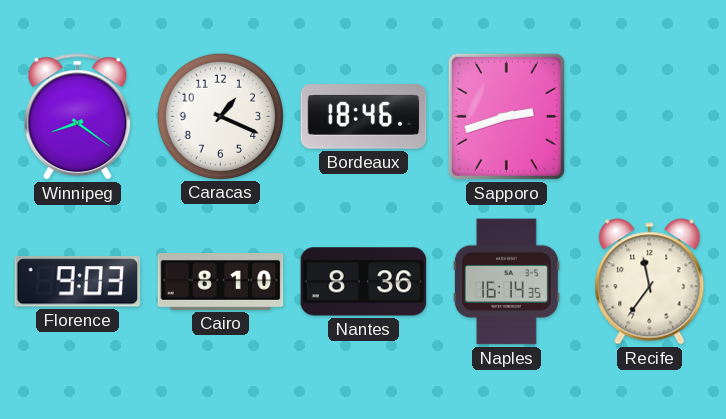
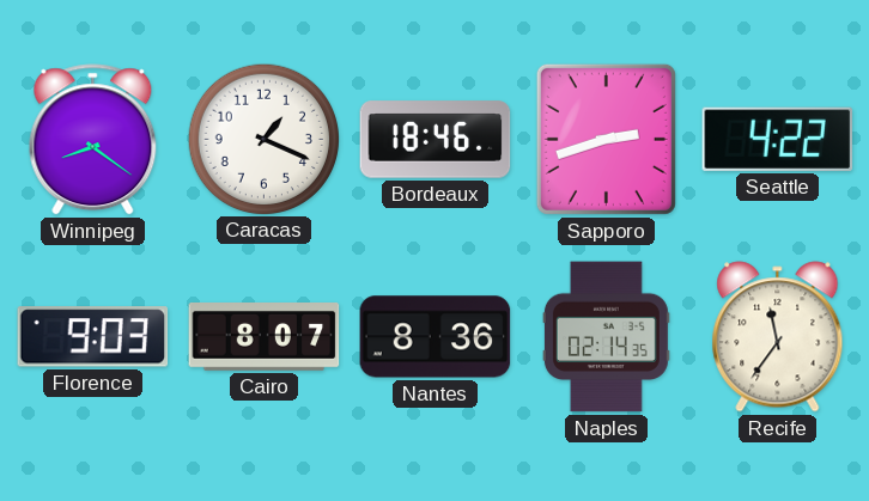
Seattle: none -> 4:22
Cairo: 8:10 -> 8:07
Naples: 16:14 -> 02:14
